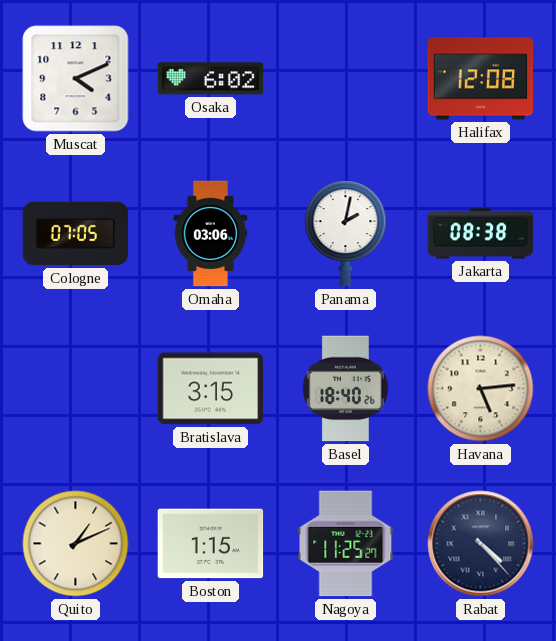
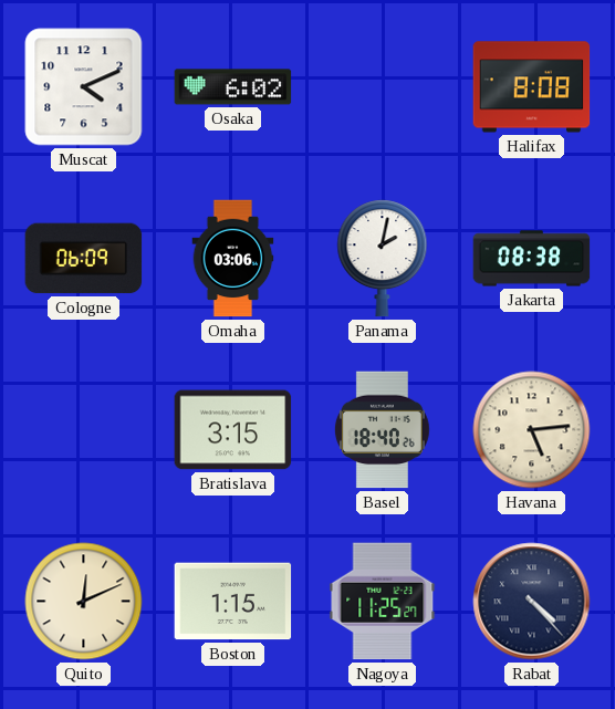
Halifax: 12:08 -> 8:08
Cologne: 07:05 -> 06:09
Quito: 1:11 -> 12:11
